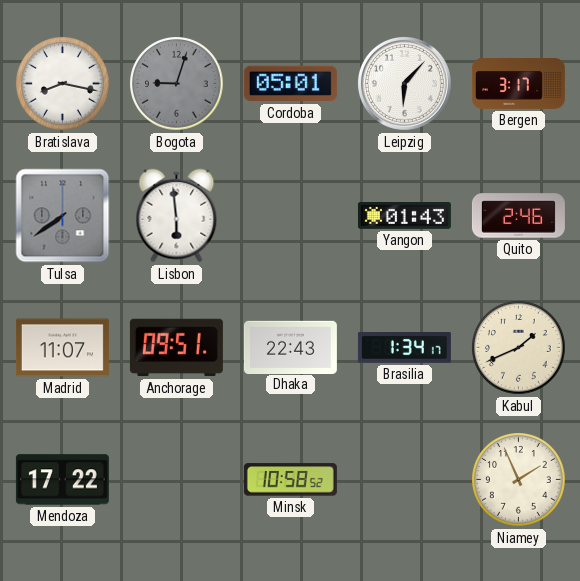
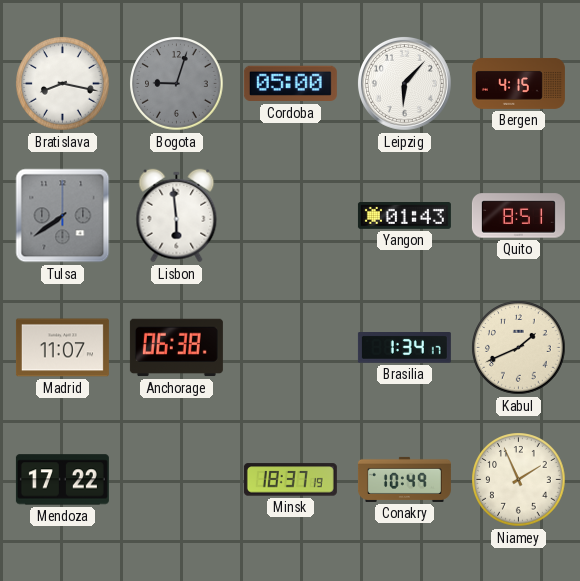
Cordoba: 05:01 -> 05:00
Bergen: 3:17 -> 4:15
Quito: 2:46 -> 8:51
Anchorage: 09:51 -> 06:38
Dhaka: 22:43 -> none
Minsk: 10:58 -> 18:37
Conakry: none -> 10:49
